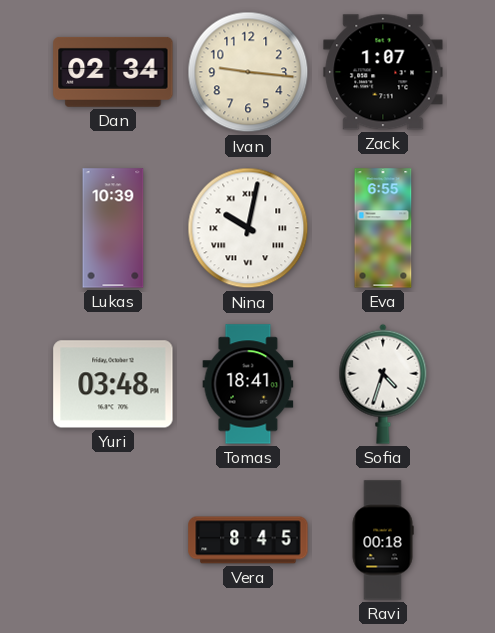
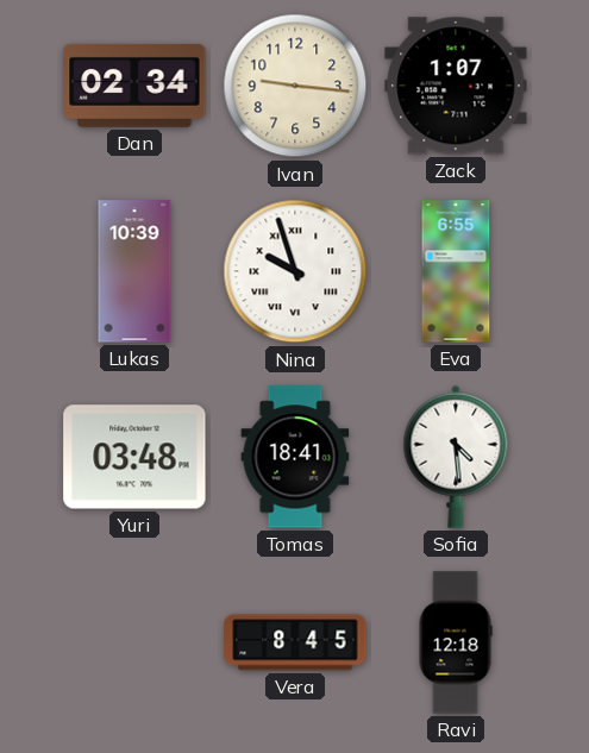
Nina: 10:02 -> 9:57
Sofia: 4:33 -> 4:29
Ravi: 00:18 -> 12:18
